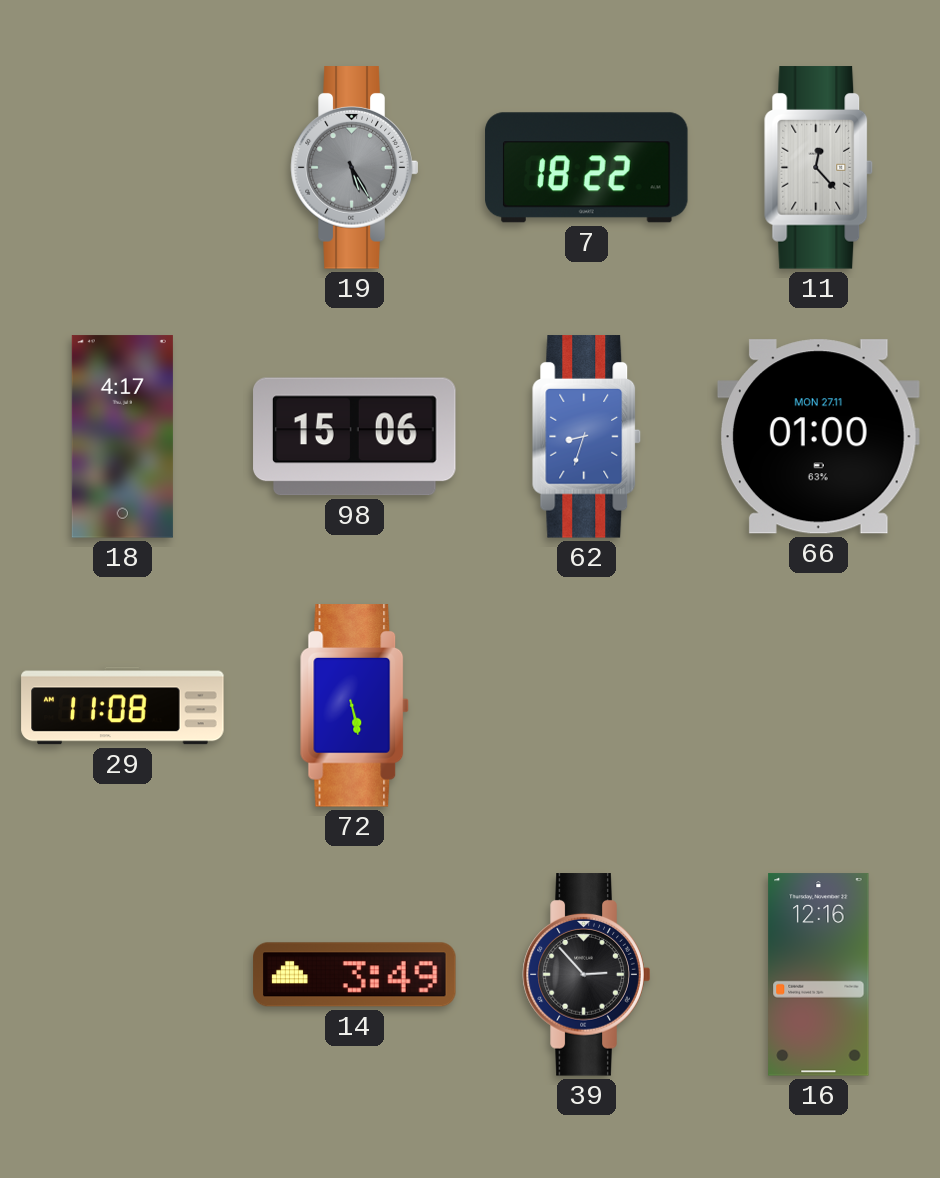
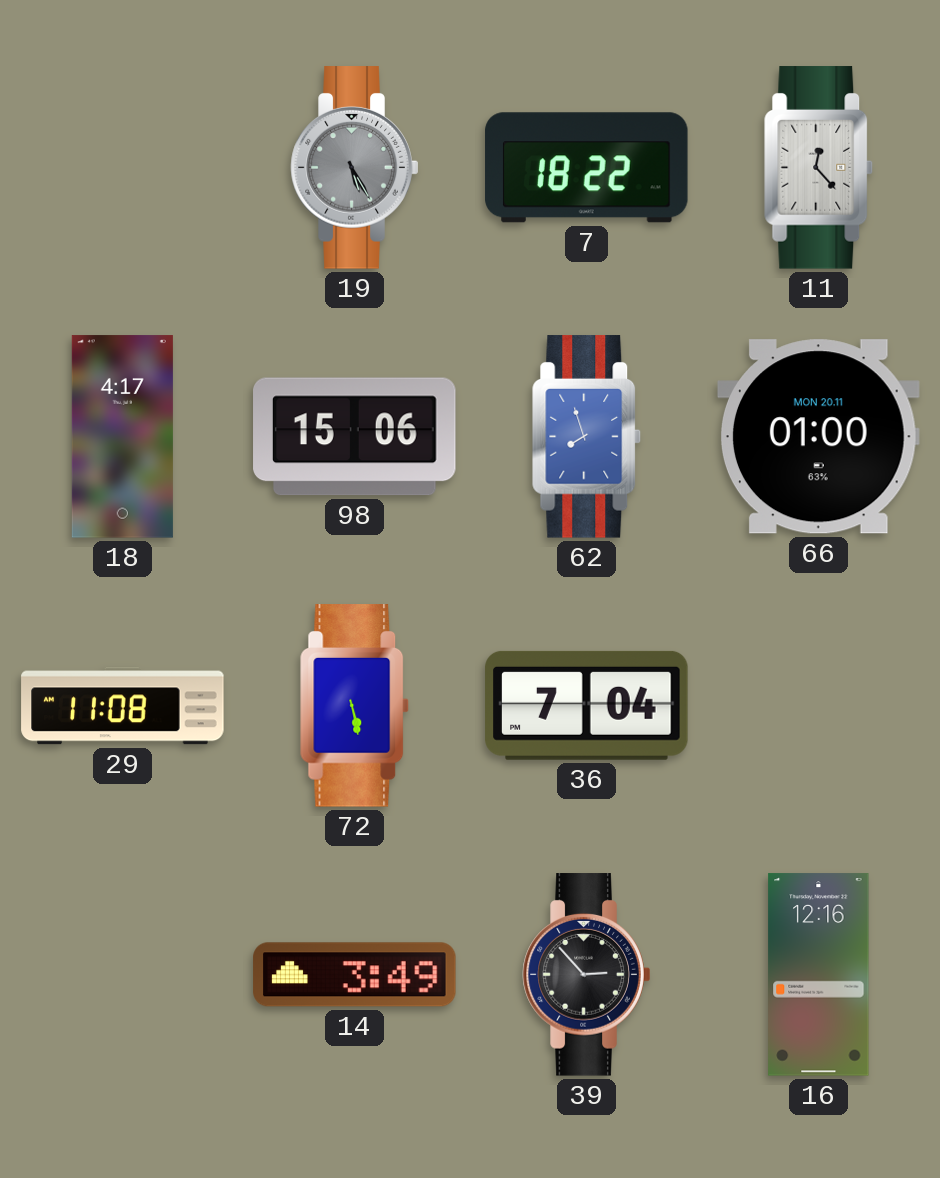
62: 8:33 -> 7:57
66 date: MON 27.11 -> MON 20.11
36: none -> 7:04
